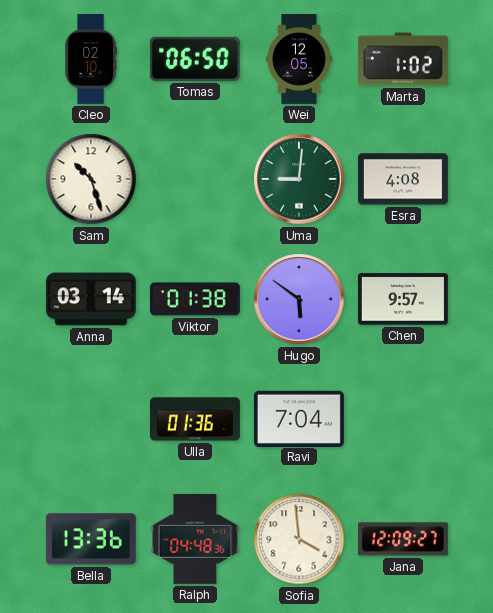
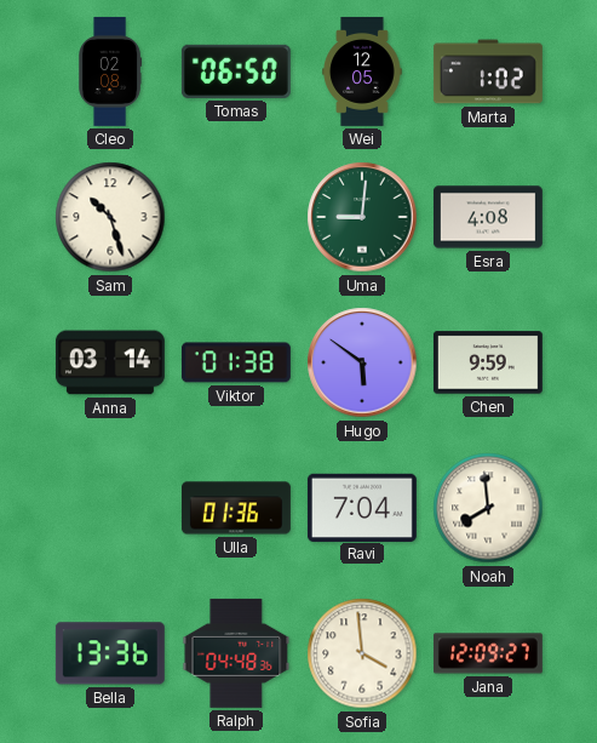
Cleo: 02:10 -> 02:08
Chen: 9:57 -> 9:59
Noah: none -> 7:59
